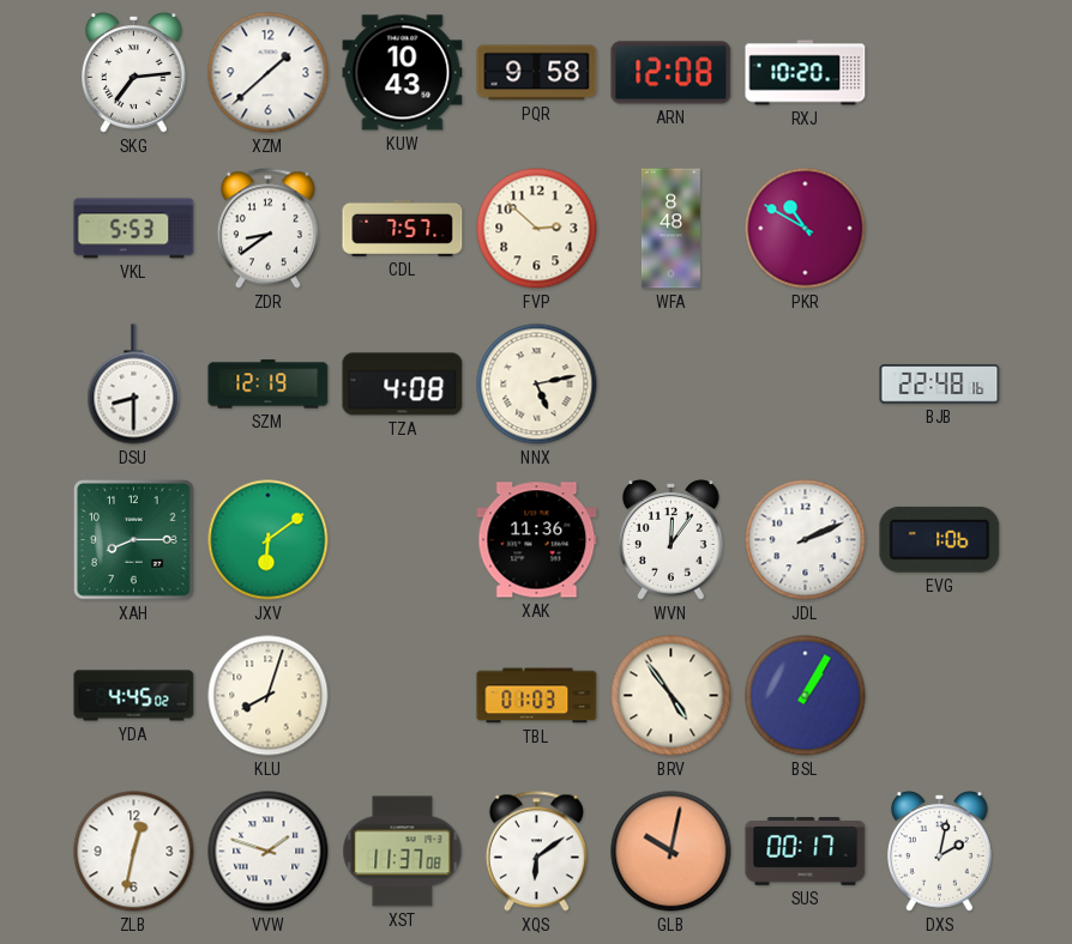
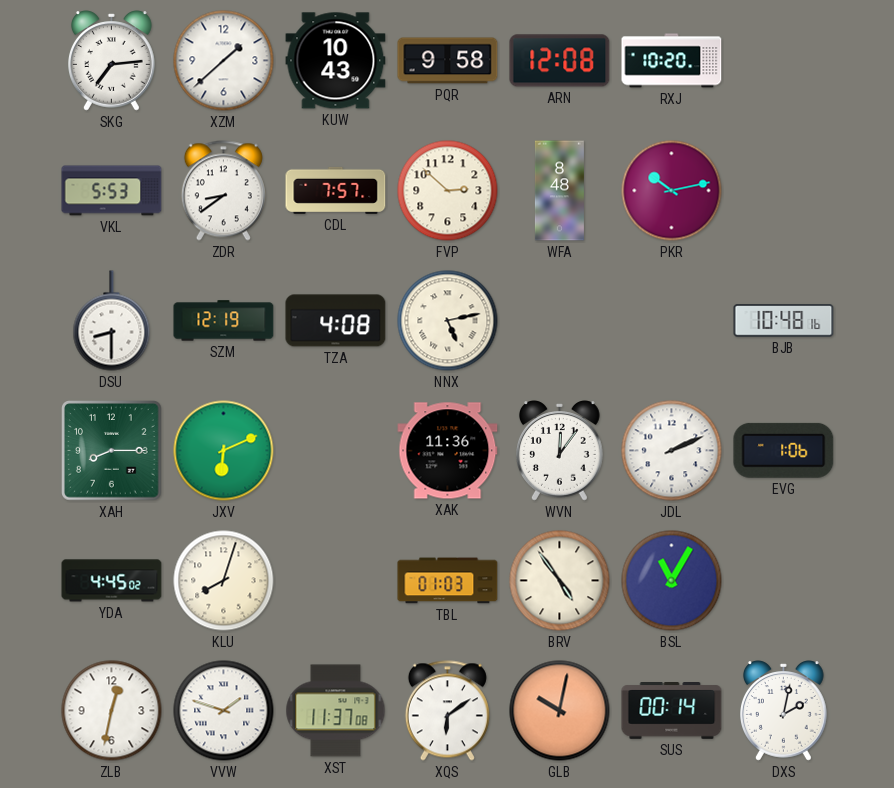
PKR: 10:50 -> 10:13
BJB: 22:48 -> 10:48
JXV: 6:09 -> 6:11
BSL: 1:05 -> 11:05
SUS: 00:17 -> 00:14
